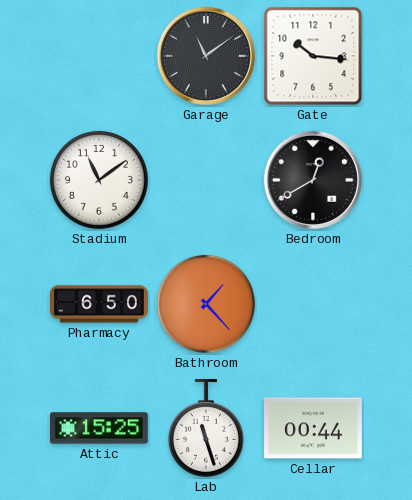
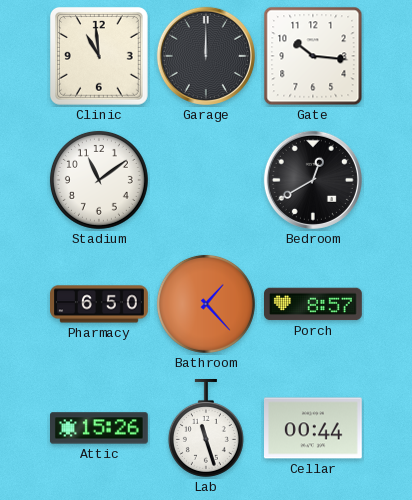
Clinic: none -> 10:59
Garage: 11:09 -> 12:00
Porch: none -> 8:57
Attic: 15:25 -> 15:26
